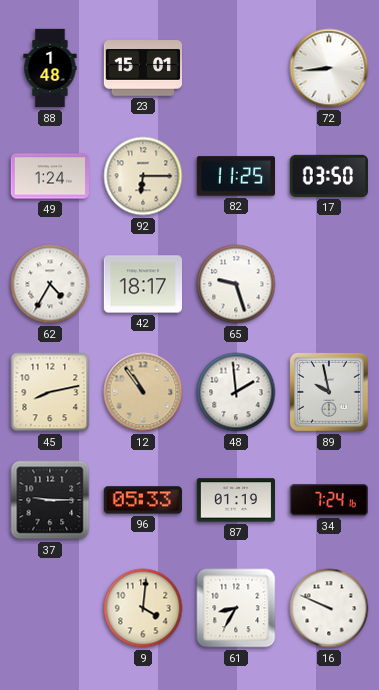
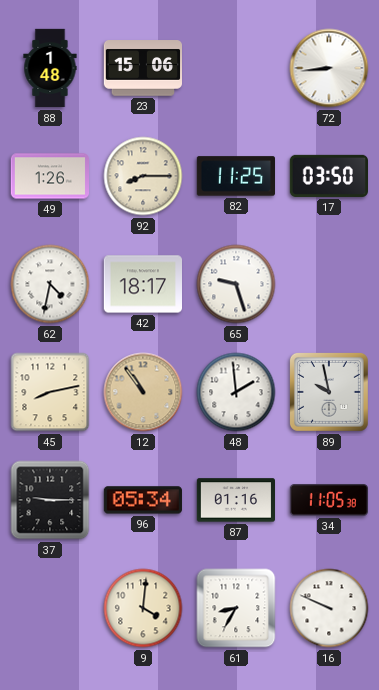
23: 15:01 -> 15:06
49: 1:24 -> 1:26
92: 6:15 -> 8:15
62: 4:35 -> 4:32
96: 05:33 -> 05:34
87: 01:19 -> 01:16
34: 7:24 -> 11:05
